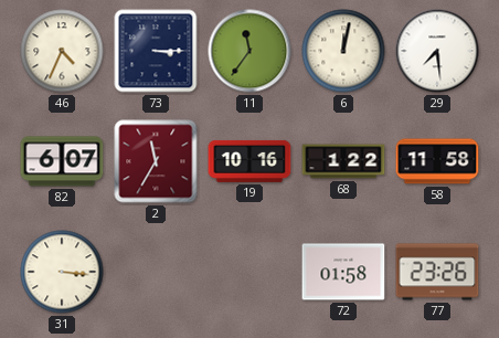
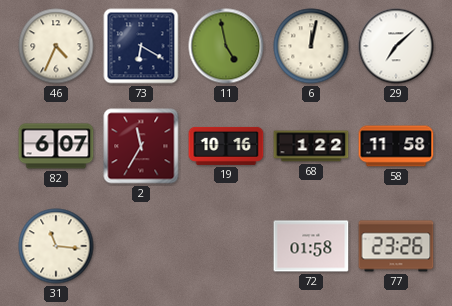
73: 3:15 -> 6:20
11: 11:36 -> 4:58
29: 7:29 -> 7:08
31: 3:16 -> 11:16
